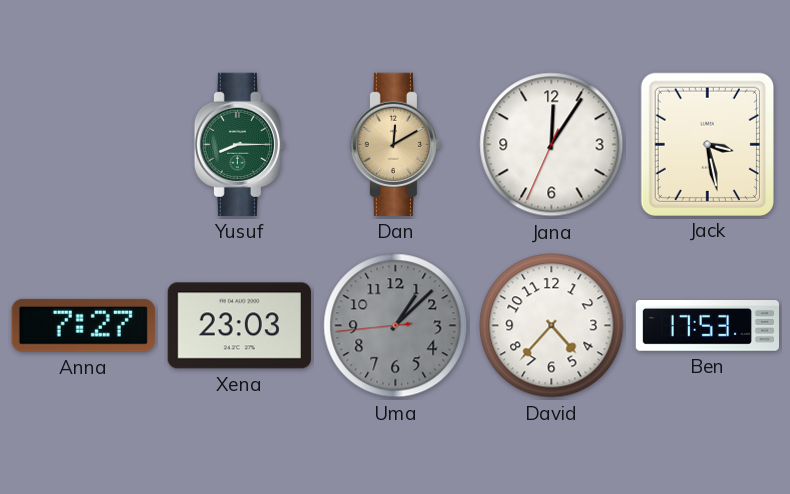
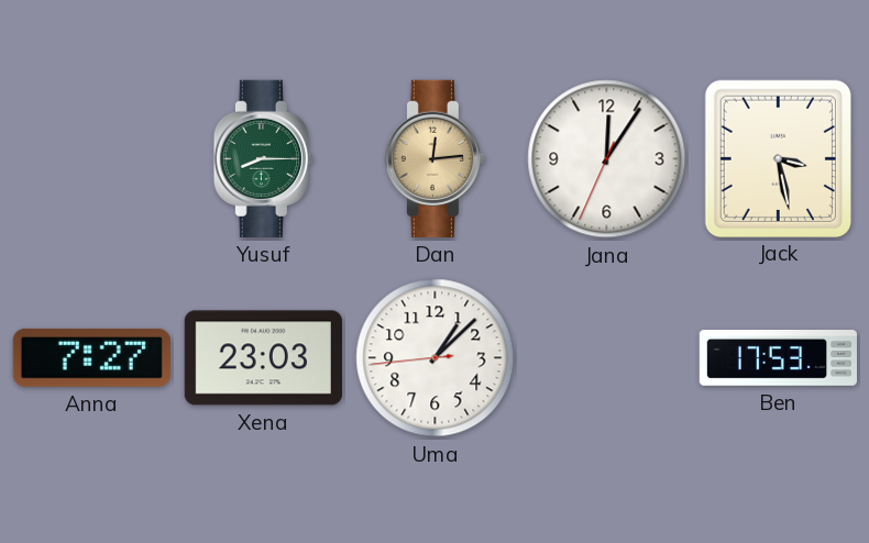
Dan: 12:10 -> 12:14
Uma dial: grey -> white
David: 4:37 -> none
